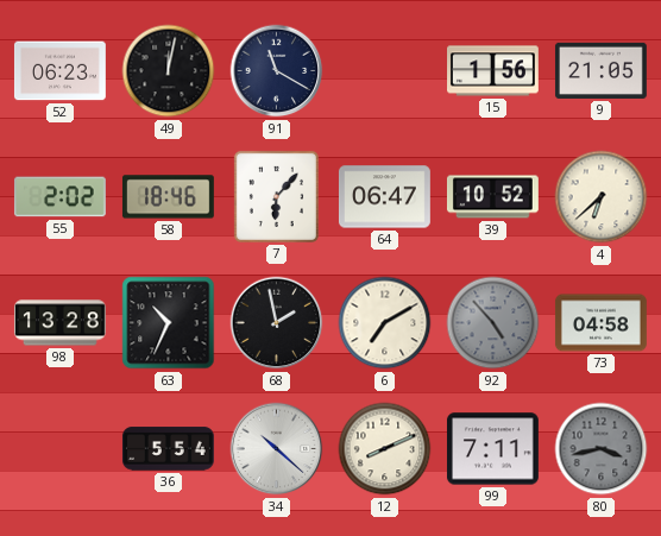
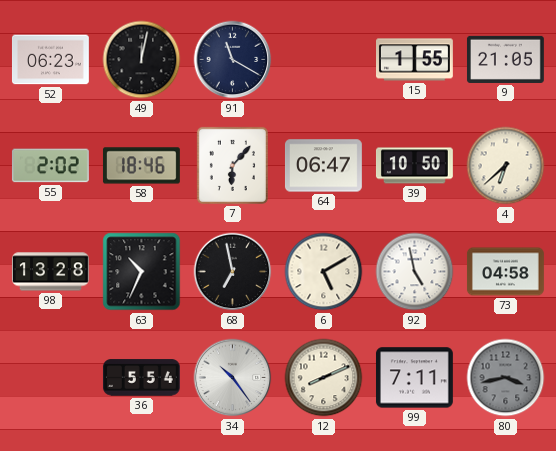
15: 1:56 -> 1:55
39: 10:52 -> 10:50
68: 1:58 -> 6:58
6: 7:10 -> 5:10
92: 4:53 -> 4:58
92 dial: grey -> white
34: 10:22 -> 10:24
